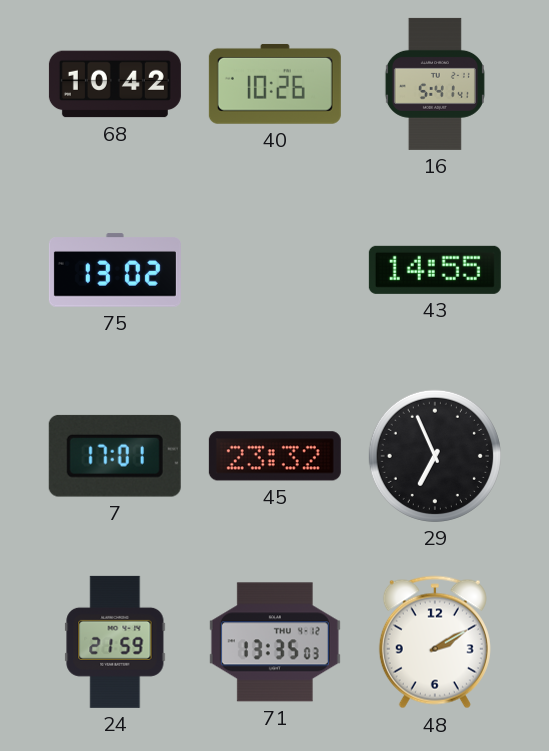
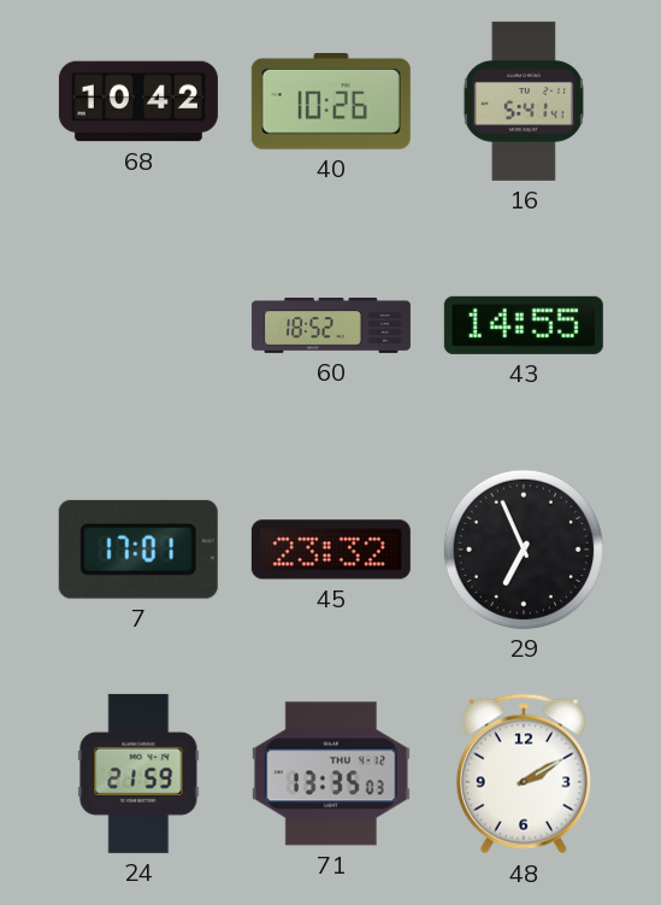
75: 13:02 -> none
60: none -> 18:52
